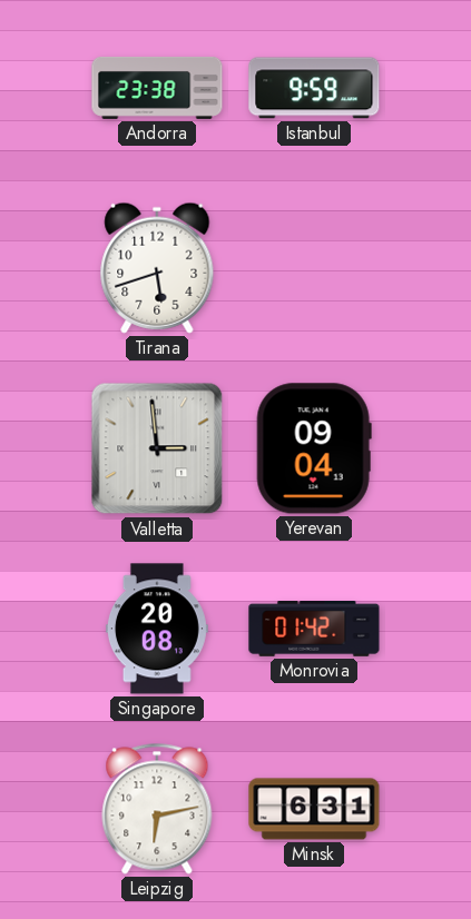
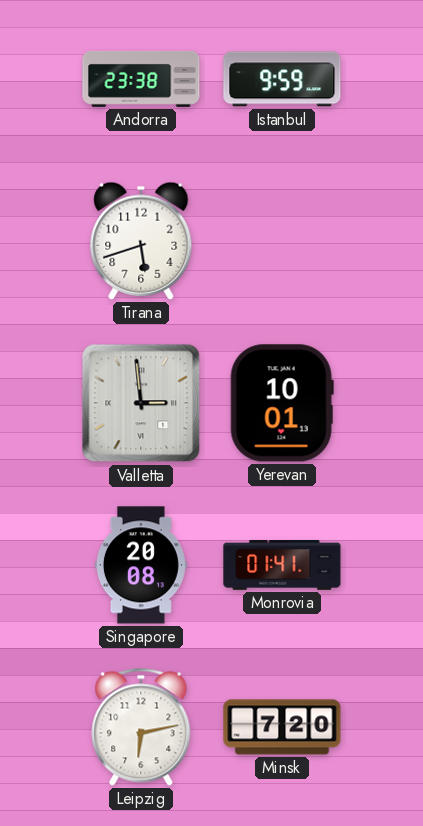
Yerevan: 09:04 -> 10:01
Monrovia: 01:42 -> 01:41
Minsk: 6:31 -> 7:20
